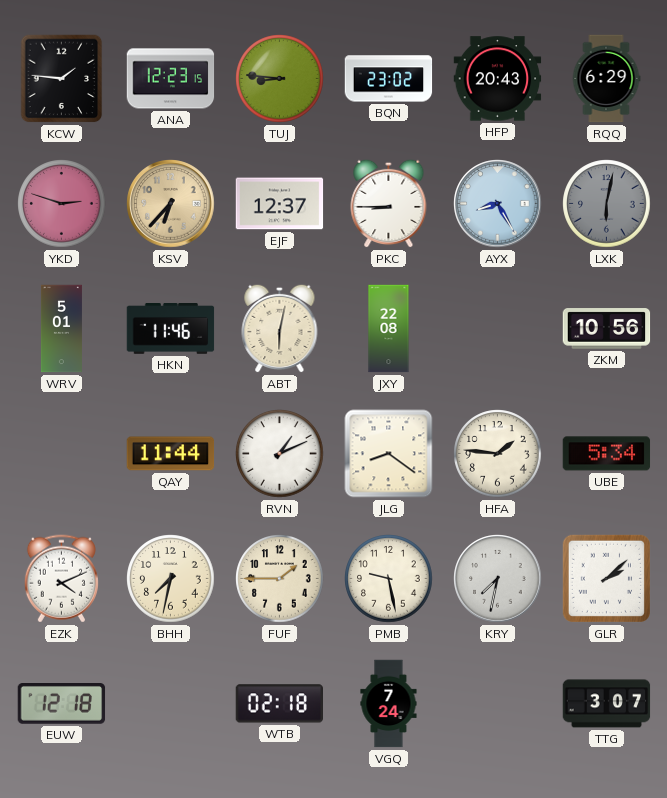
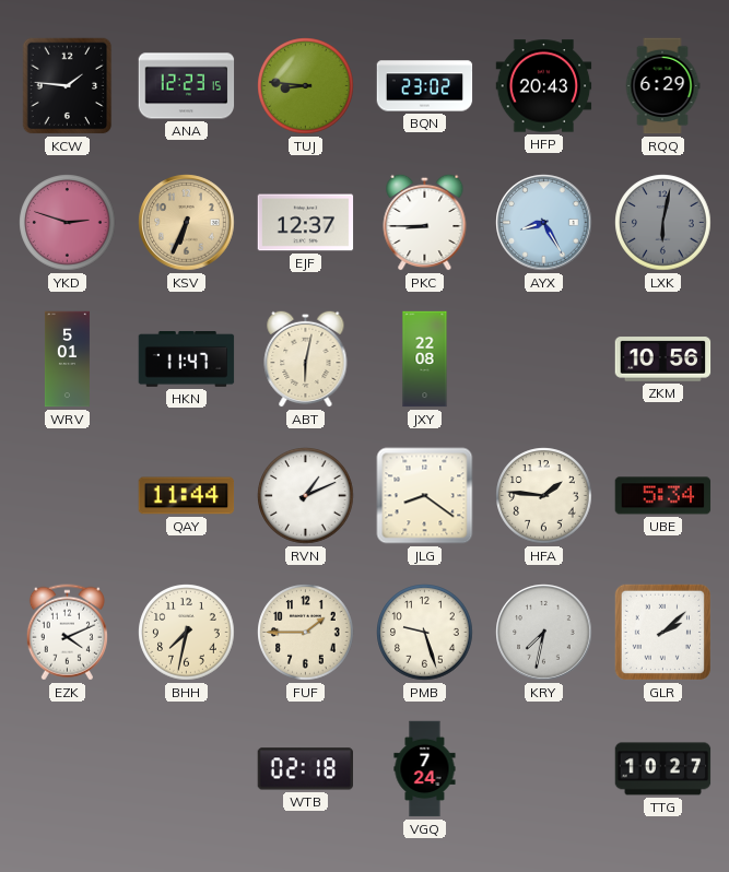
KSV: 6:37 -> 6:34
HKN: 11:46 -> 11:47
PMB: 9:28 -> 9:27
EUW: 12:18 -> none
TTG: 3:07 -> 10:27
